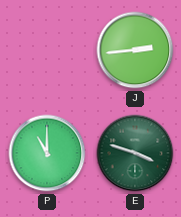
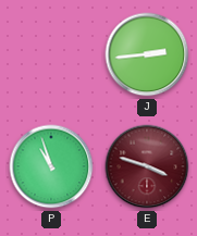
P: 11:00 -> 10:57
E dial: green -> burgundy
